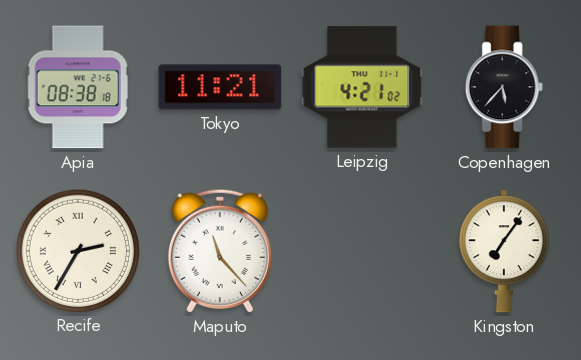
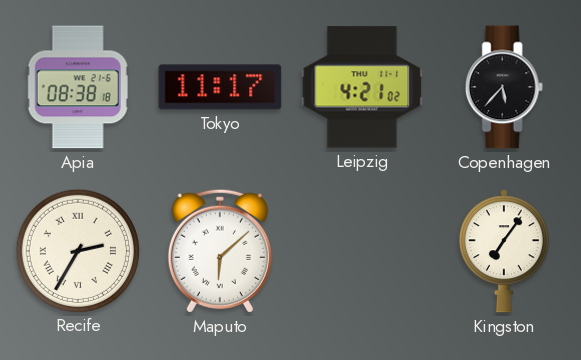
Tokyo: 11:21 -> 11:17
Maputo: 11:23 -> 6:08
